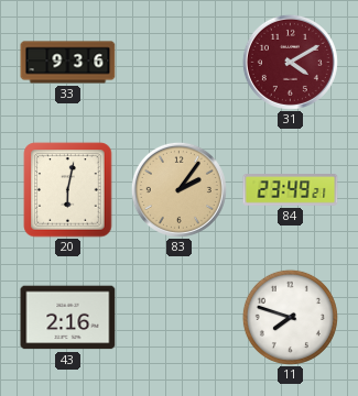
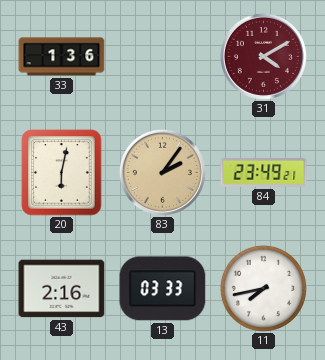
33: 9:36 -> 1:36
13: none -> 03:33
11: 7:48 -> 7:43
